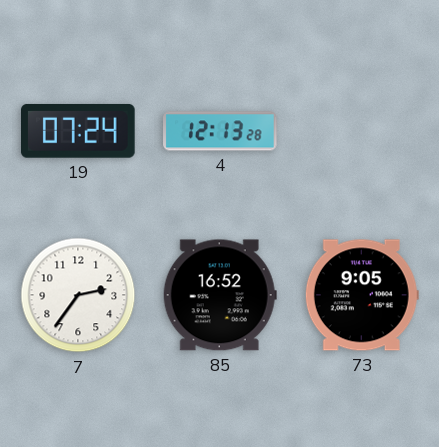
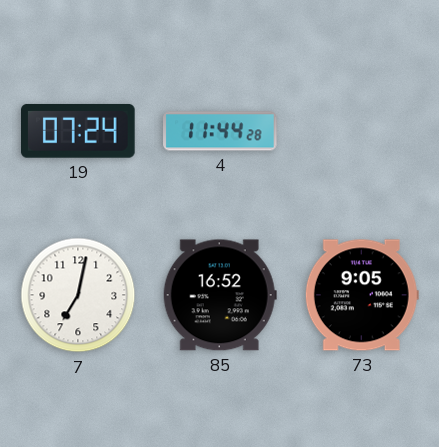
4: 12:13 -> 11:44
7: 2:36 -> 7:02
